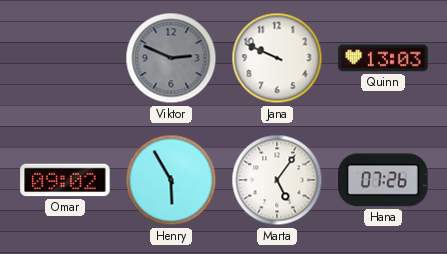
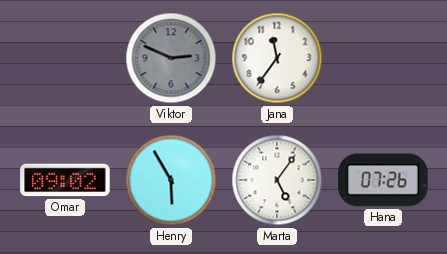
Jana: 9:49 -> 11:36
Quinn: 13:03 -> none
